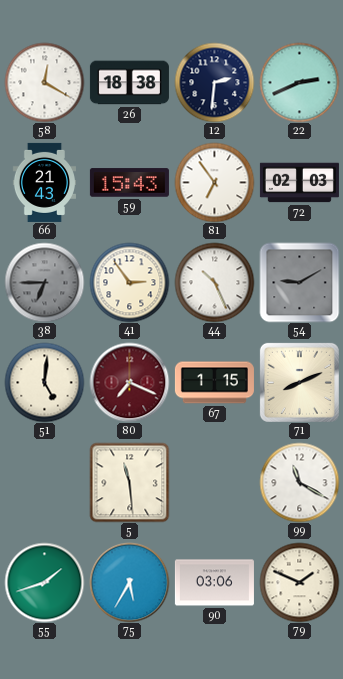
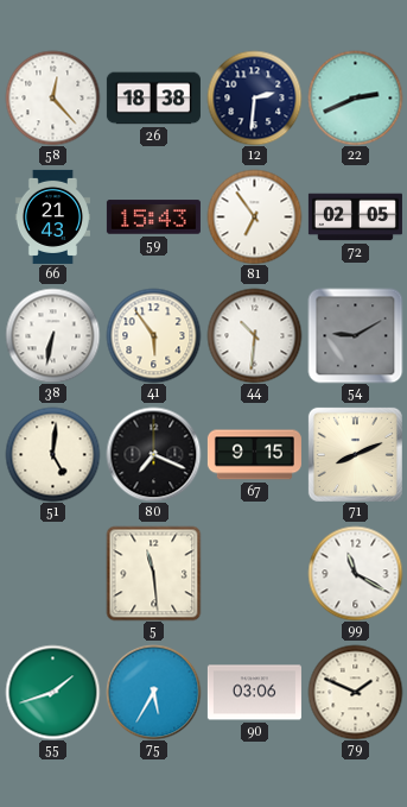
58: 12:20 -> 12:23
72: 02:03 -> 02:05
38: 6:45 -> 6:32
38 dial: grey -> white
41: 2:54 -> 5:54
44: 10:26 -> 10:31
80 dial: burgundy -> black
67: 1:15 -> 9:15
